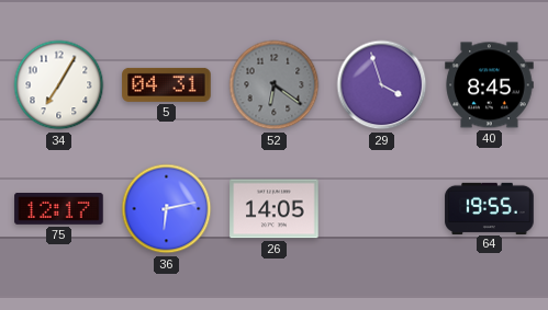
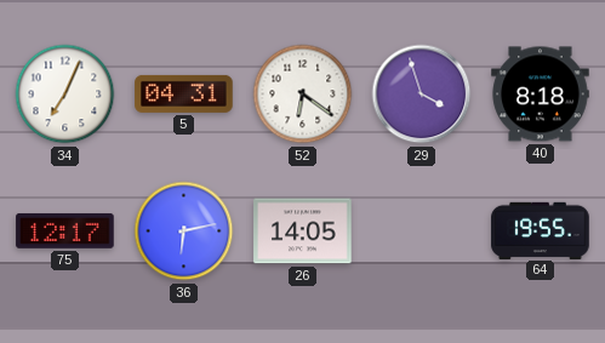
34: 7:05 -> 7:04
52 dial: grey -> white
40: 8:45 -> 8:18
